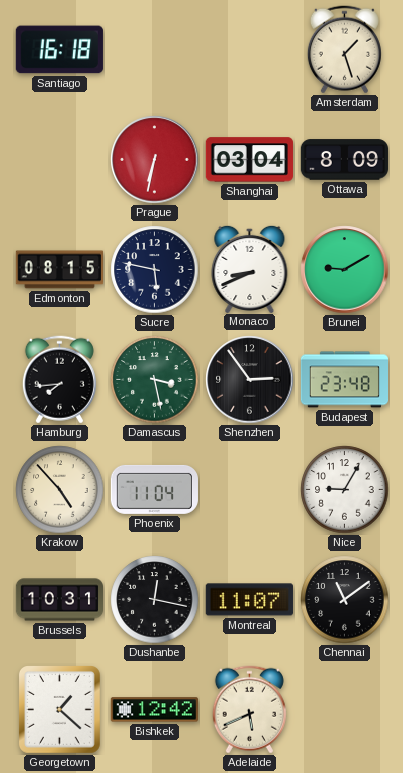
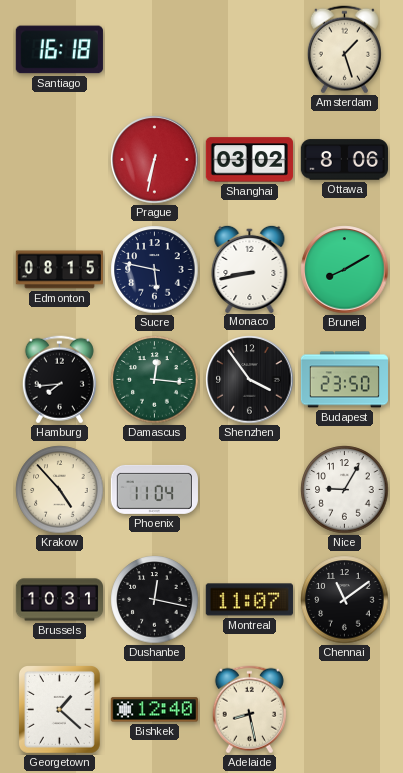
Shanghai: 03:04 -> 03:02
Ottawa: 8:09 -> 8:06
Monaco: 8:41 -> 8:43
Brunei: 9:10 -> 8:10
Damascus: 3:28 -> 12:16
Shenzhen: 2:54 -> 3:54
Budapest: 23:48 -> 23:50
Bishkek: 12:42 -> 12:40
Adelaide: 5:41 -> 8:28
